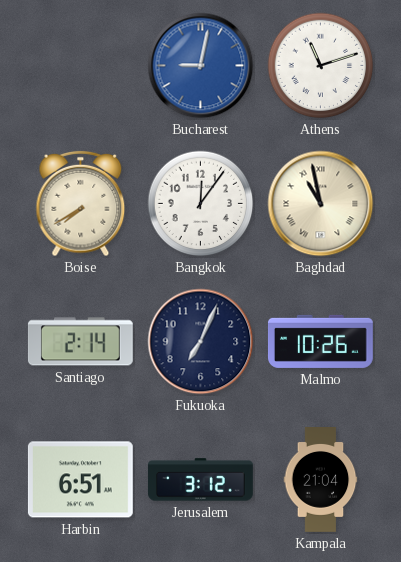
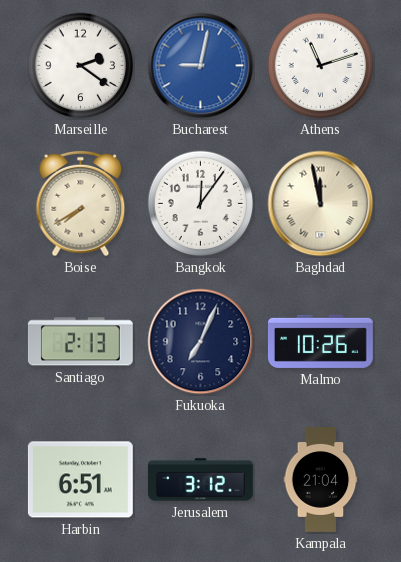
Marseille: none -> 2:21
Baghdad: 10:58 -> 11:58
Santiago: 2:14 -> 2:13
